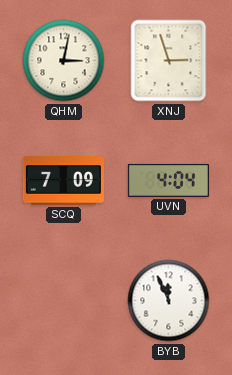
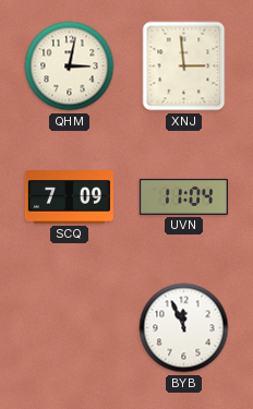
XNJ: 2:57 -> 2:59
UVN: 4:04 -> 11:04
